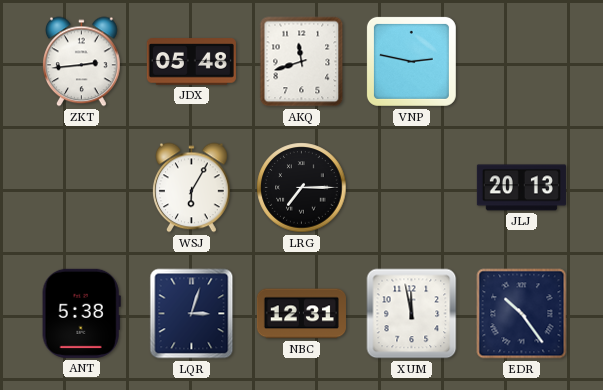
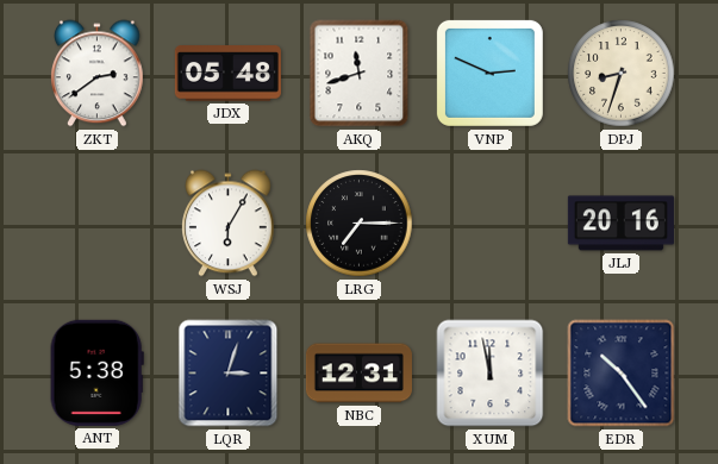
ZKT: 2:44 -> 2:39
VNP: 2:47 -> 2:49
DPJ: none -> 8:33
JLJ: 20:13 -> 20:16
